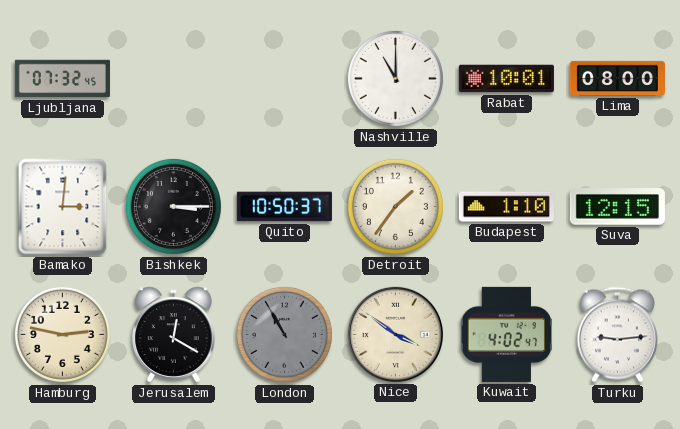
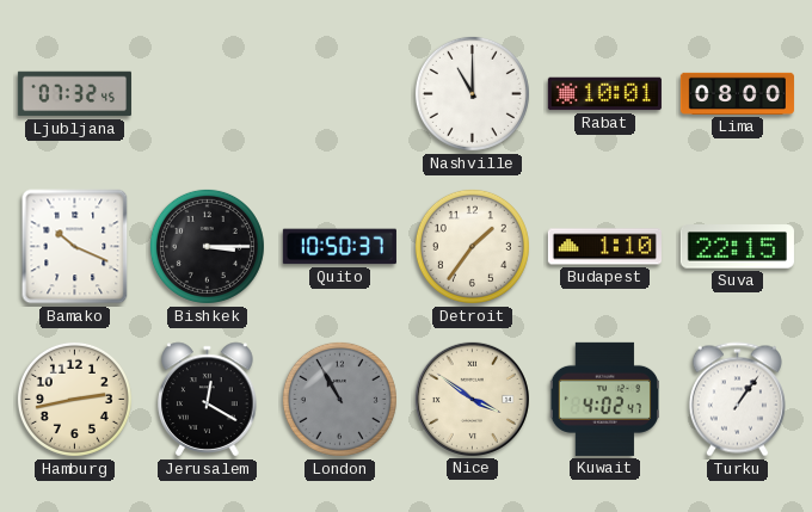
Bamako: 3:01 -> 10:19
Suva: 12:15 -> 22:15
Hamburg: 2:47 -> 2:43
Turku: 9:14 -> 1:06
